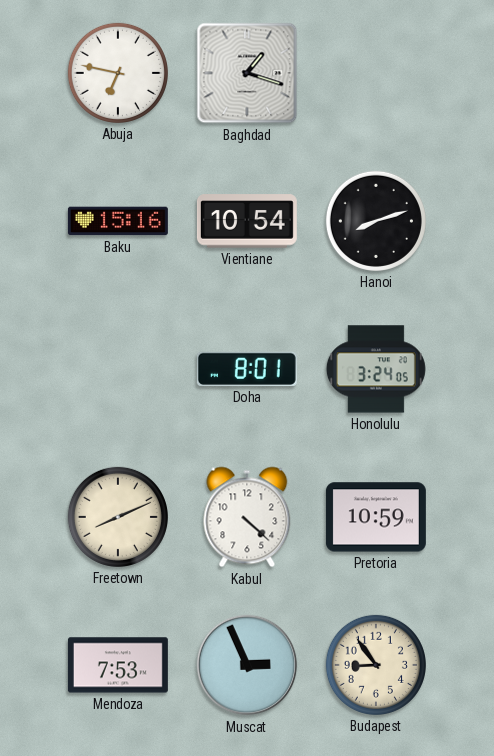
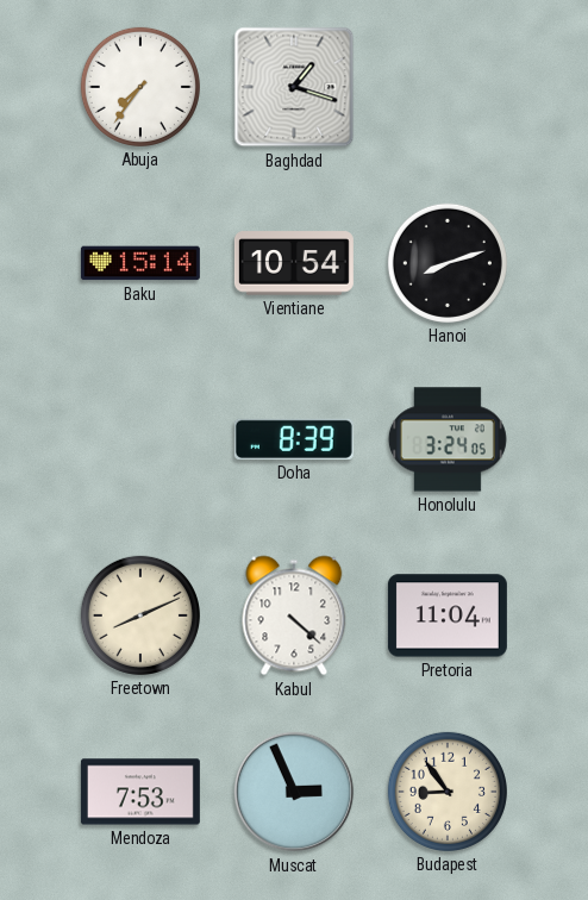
Abuja: 6:47 -> 7:36
Baku: 15:16 -> 15:14
Doha: 8:01 -> 8:39
Pretoria: 10:59 -> 11:04
